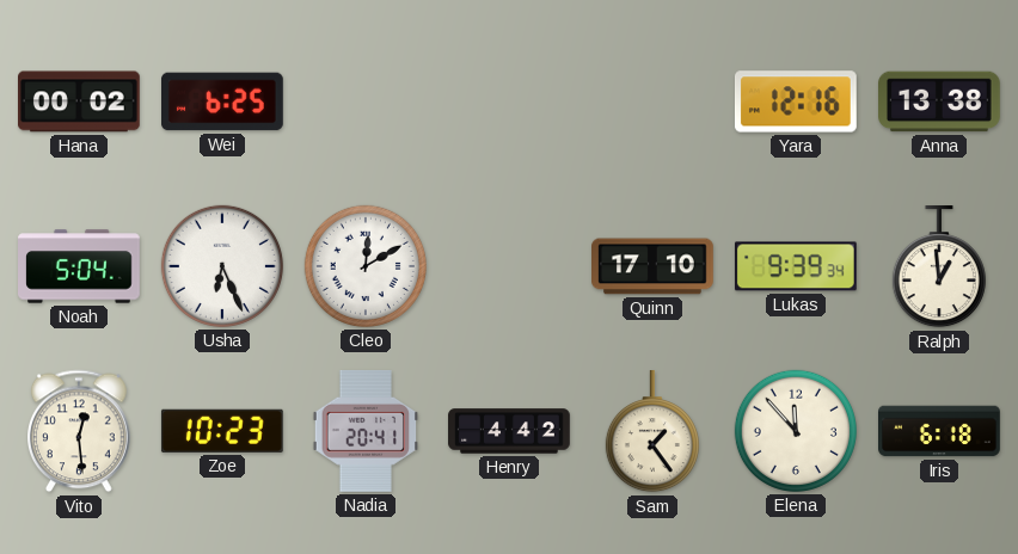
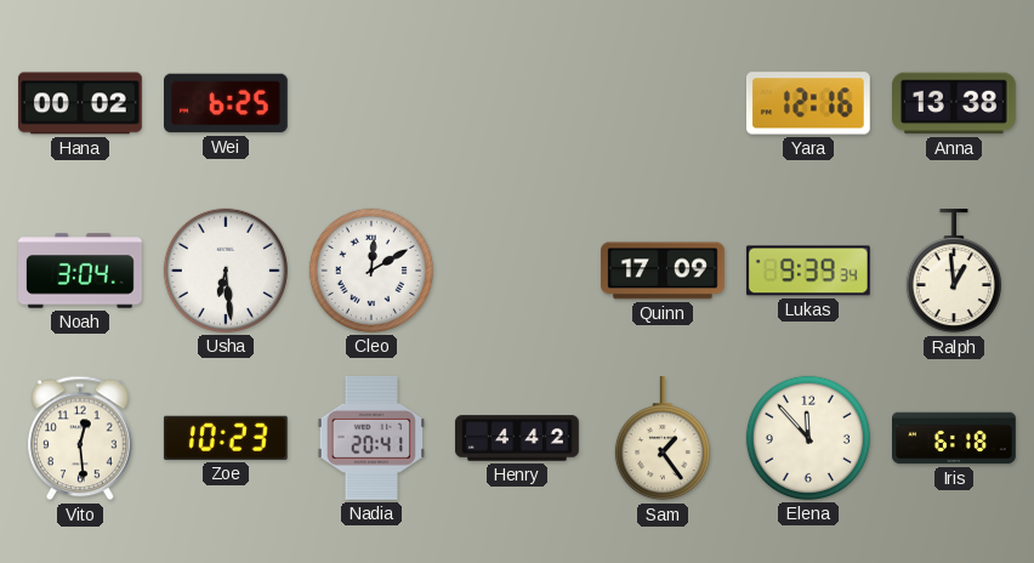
Noah: 5:04 -> 3:04
Usha: 6:26 -> 6:29
Quinn: 17:10 -> 17:09
